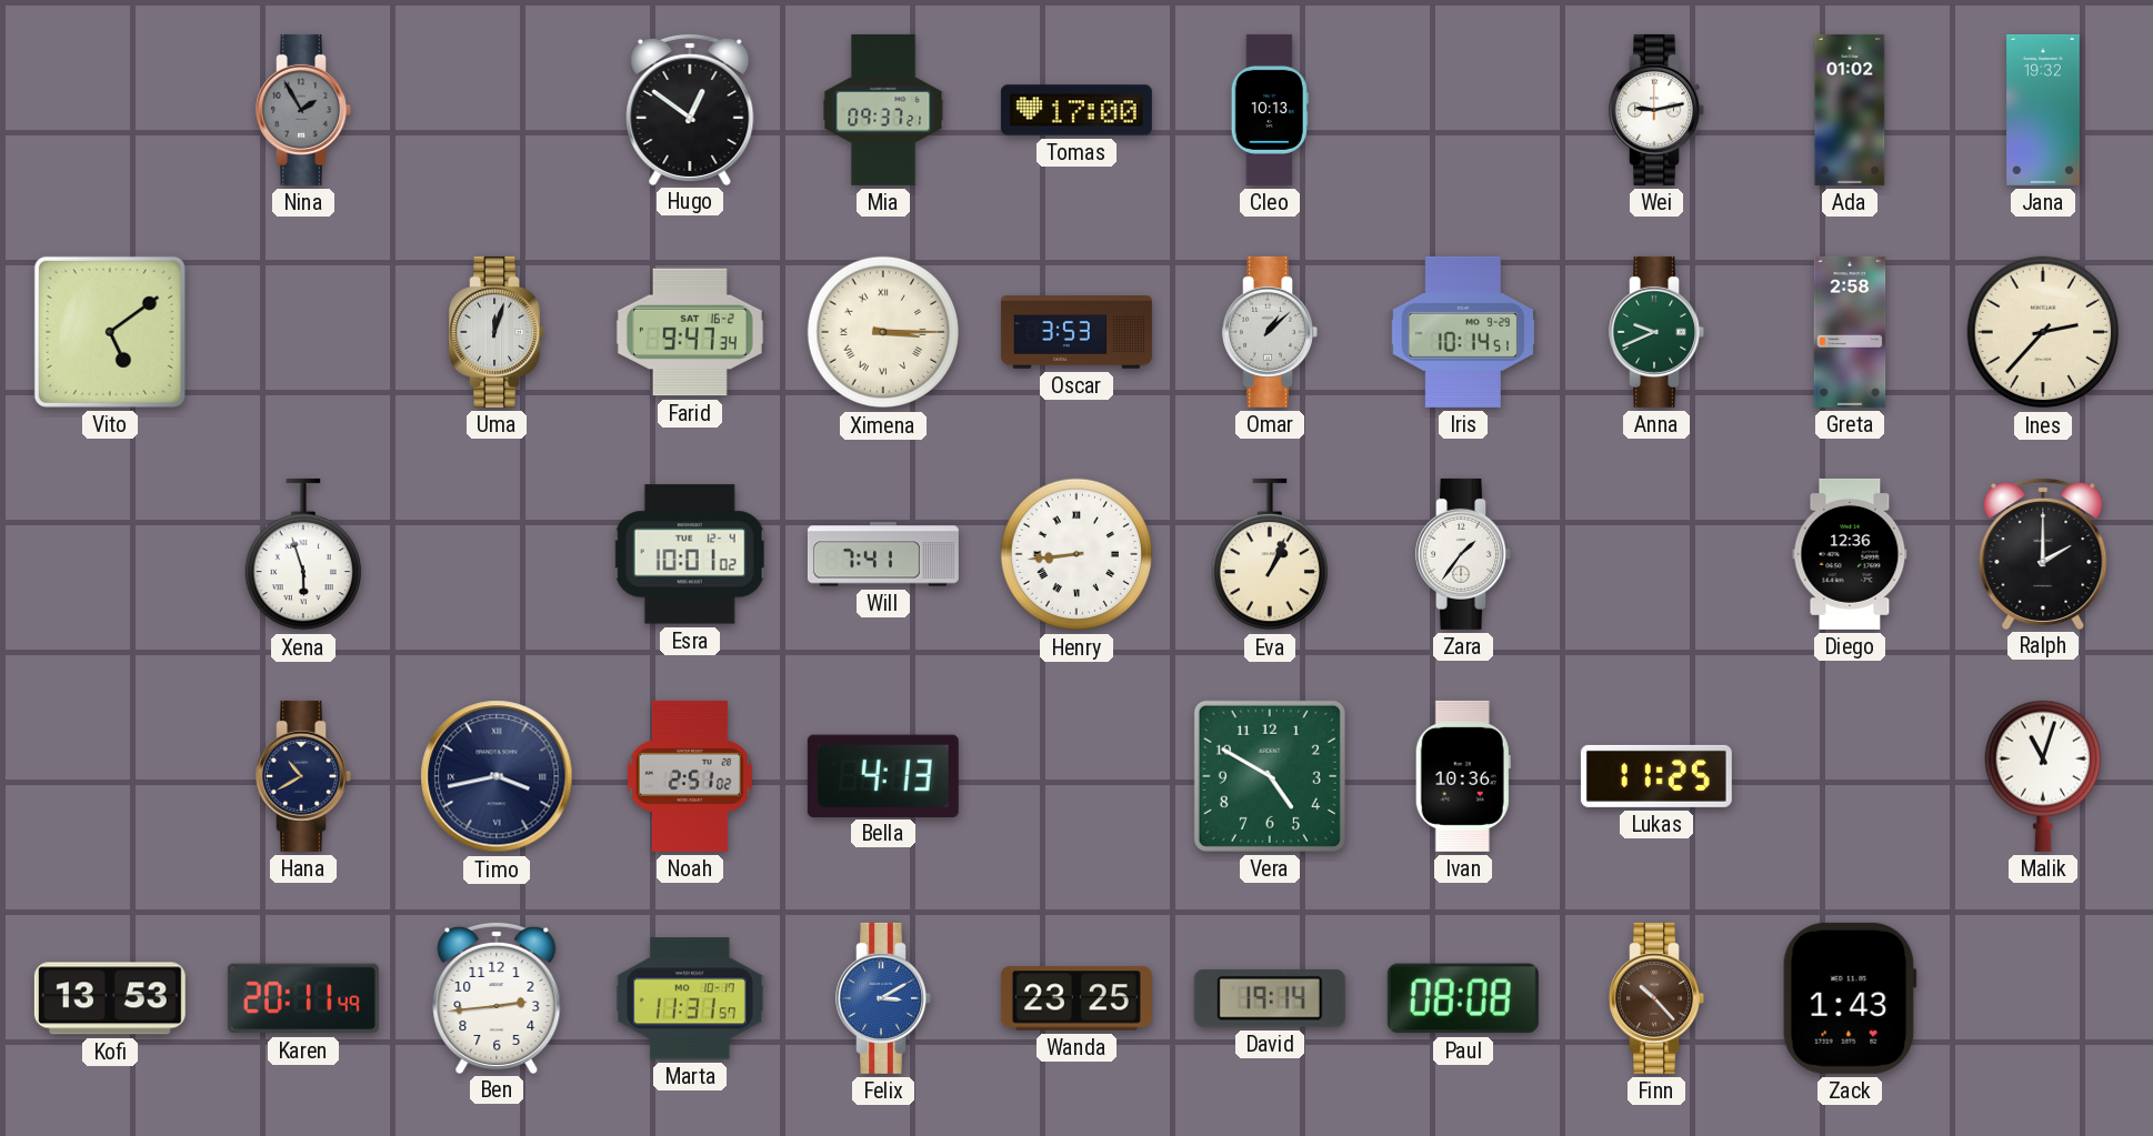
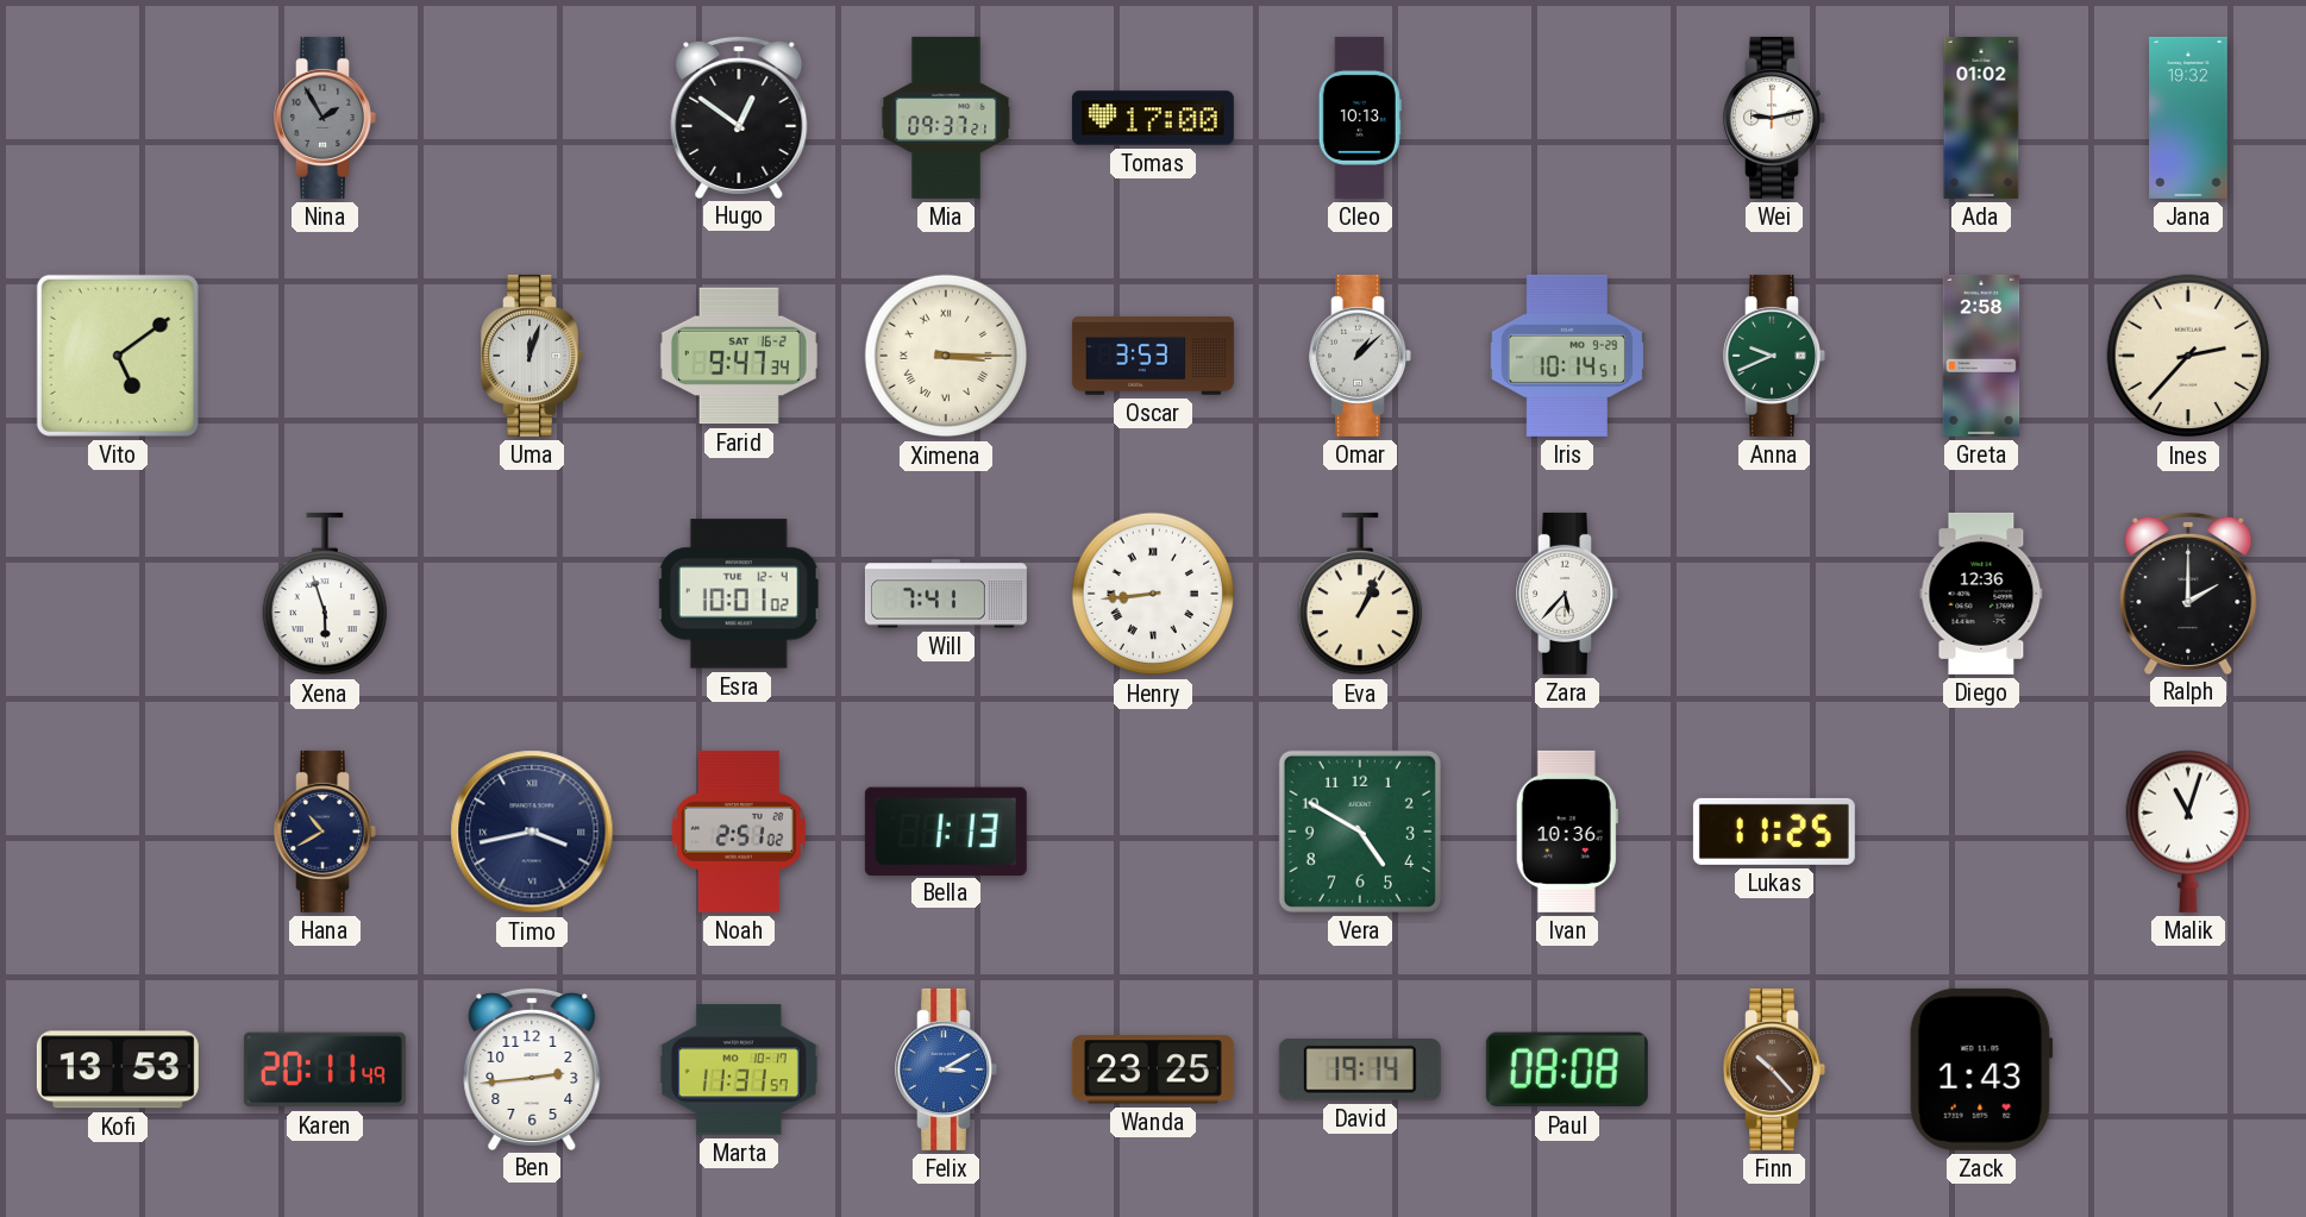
Zara: 1:36 -> 5:37
Bella: 4:13 -> 1:13
